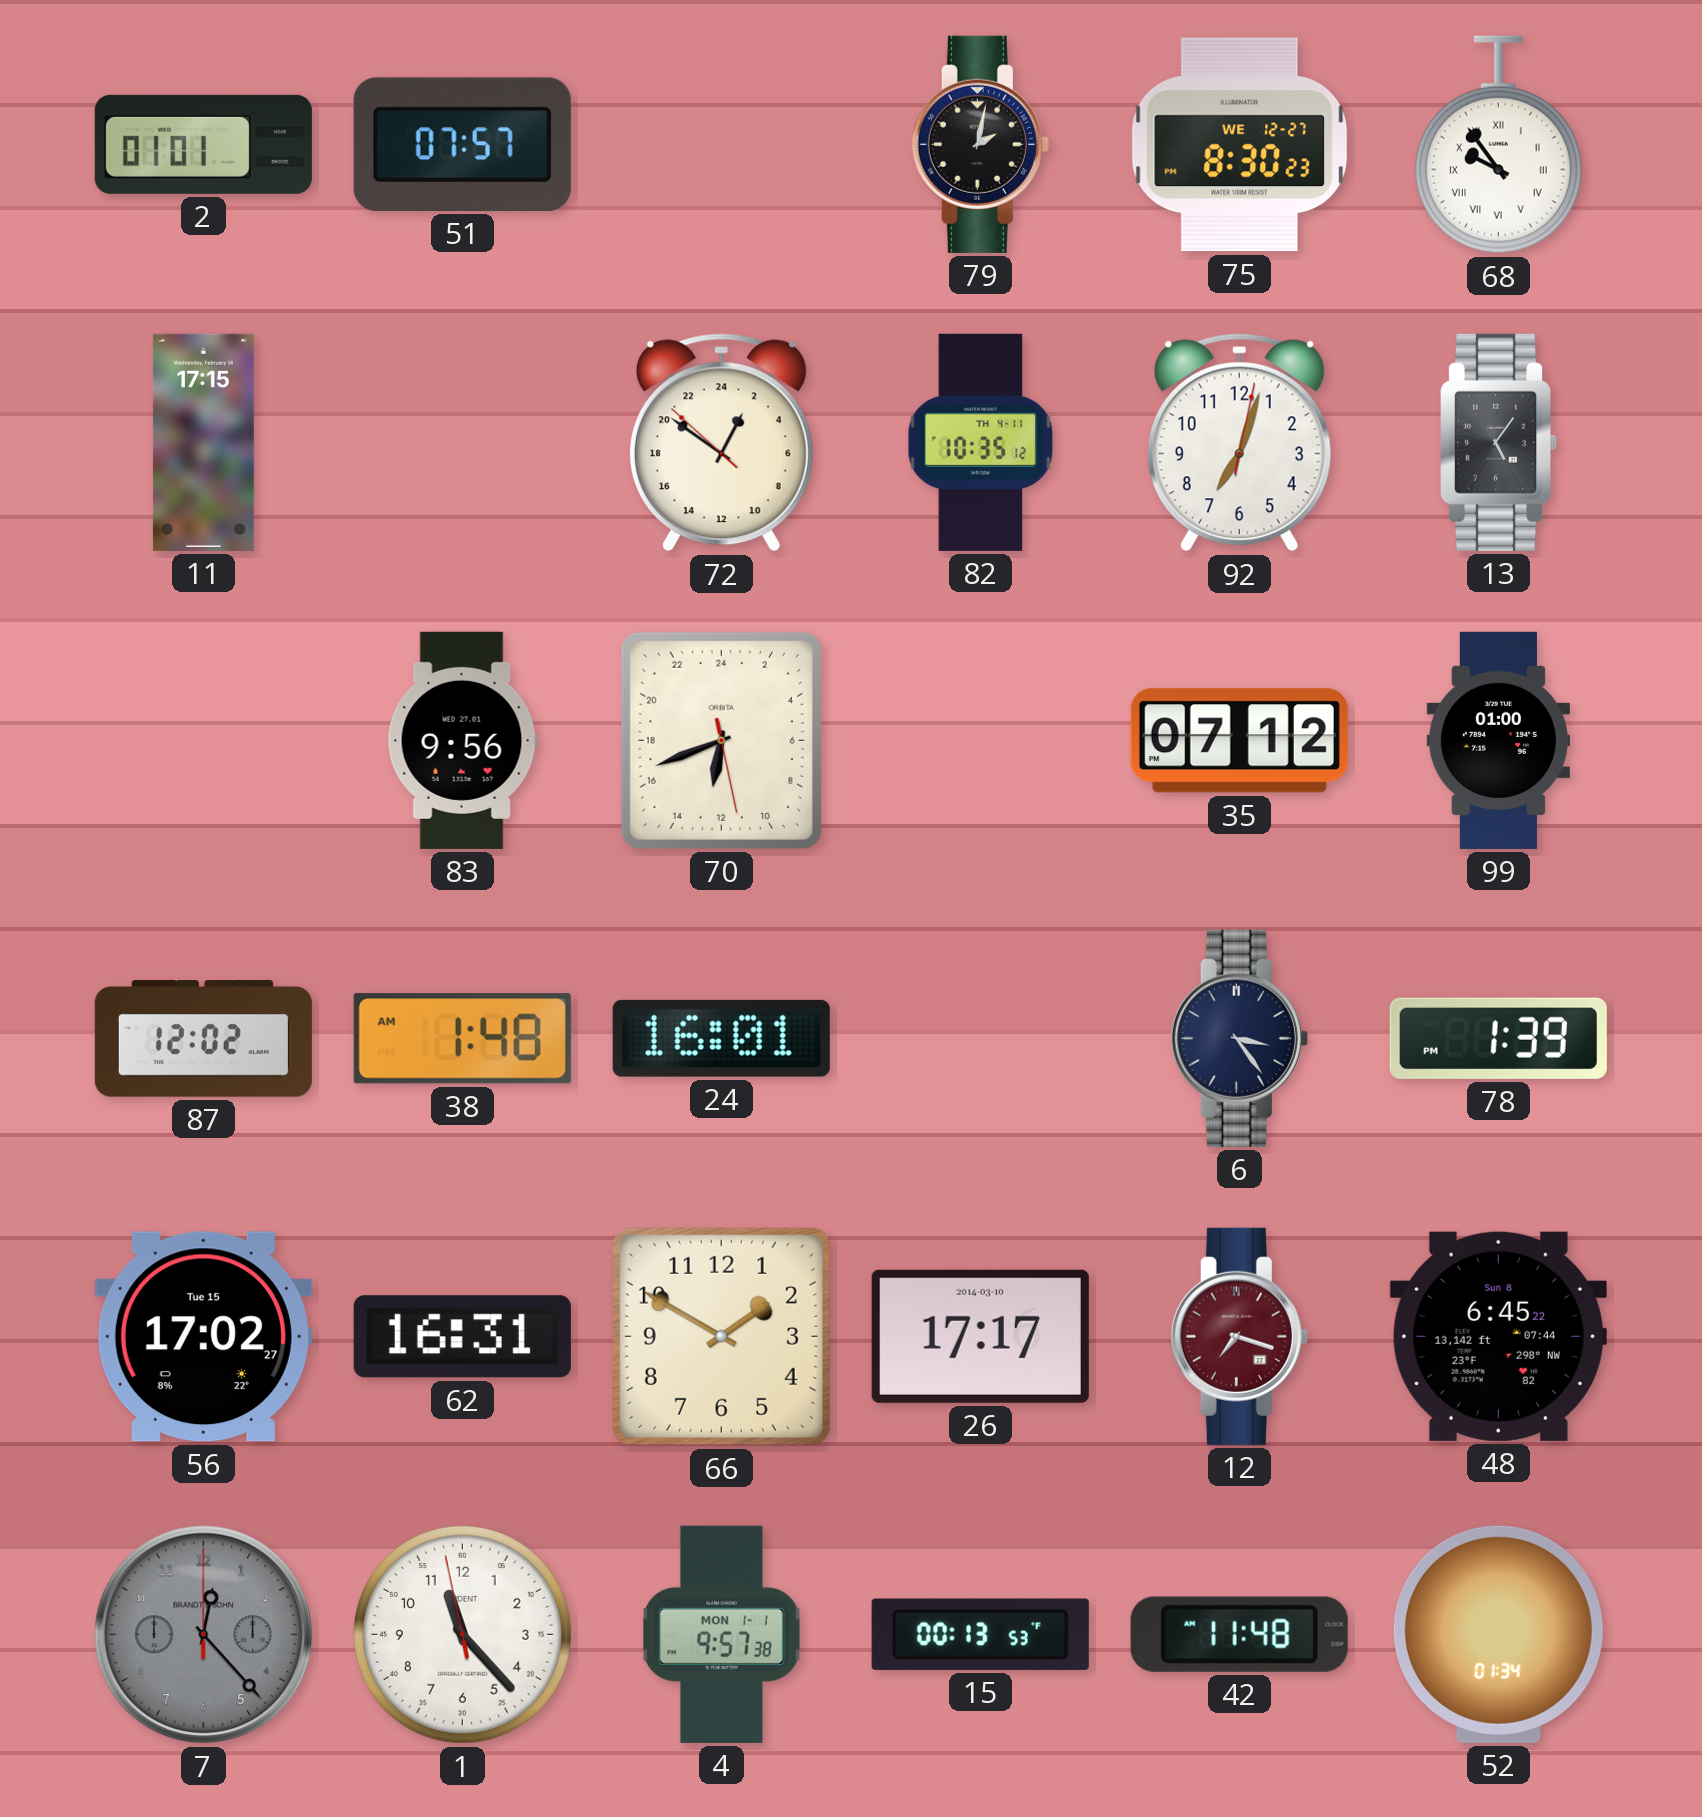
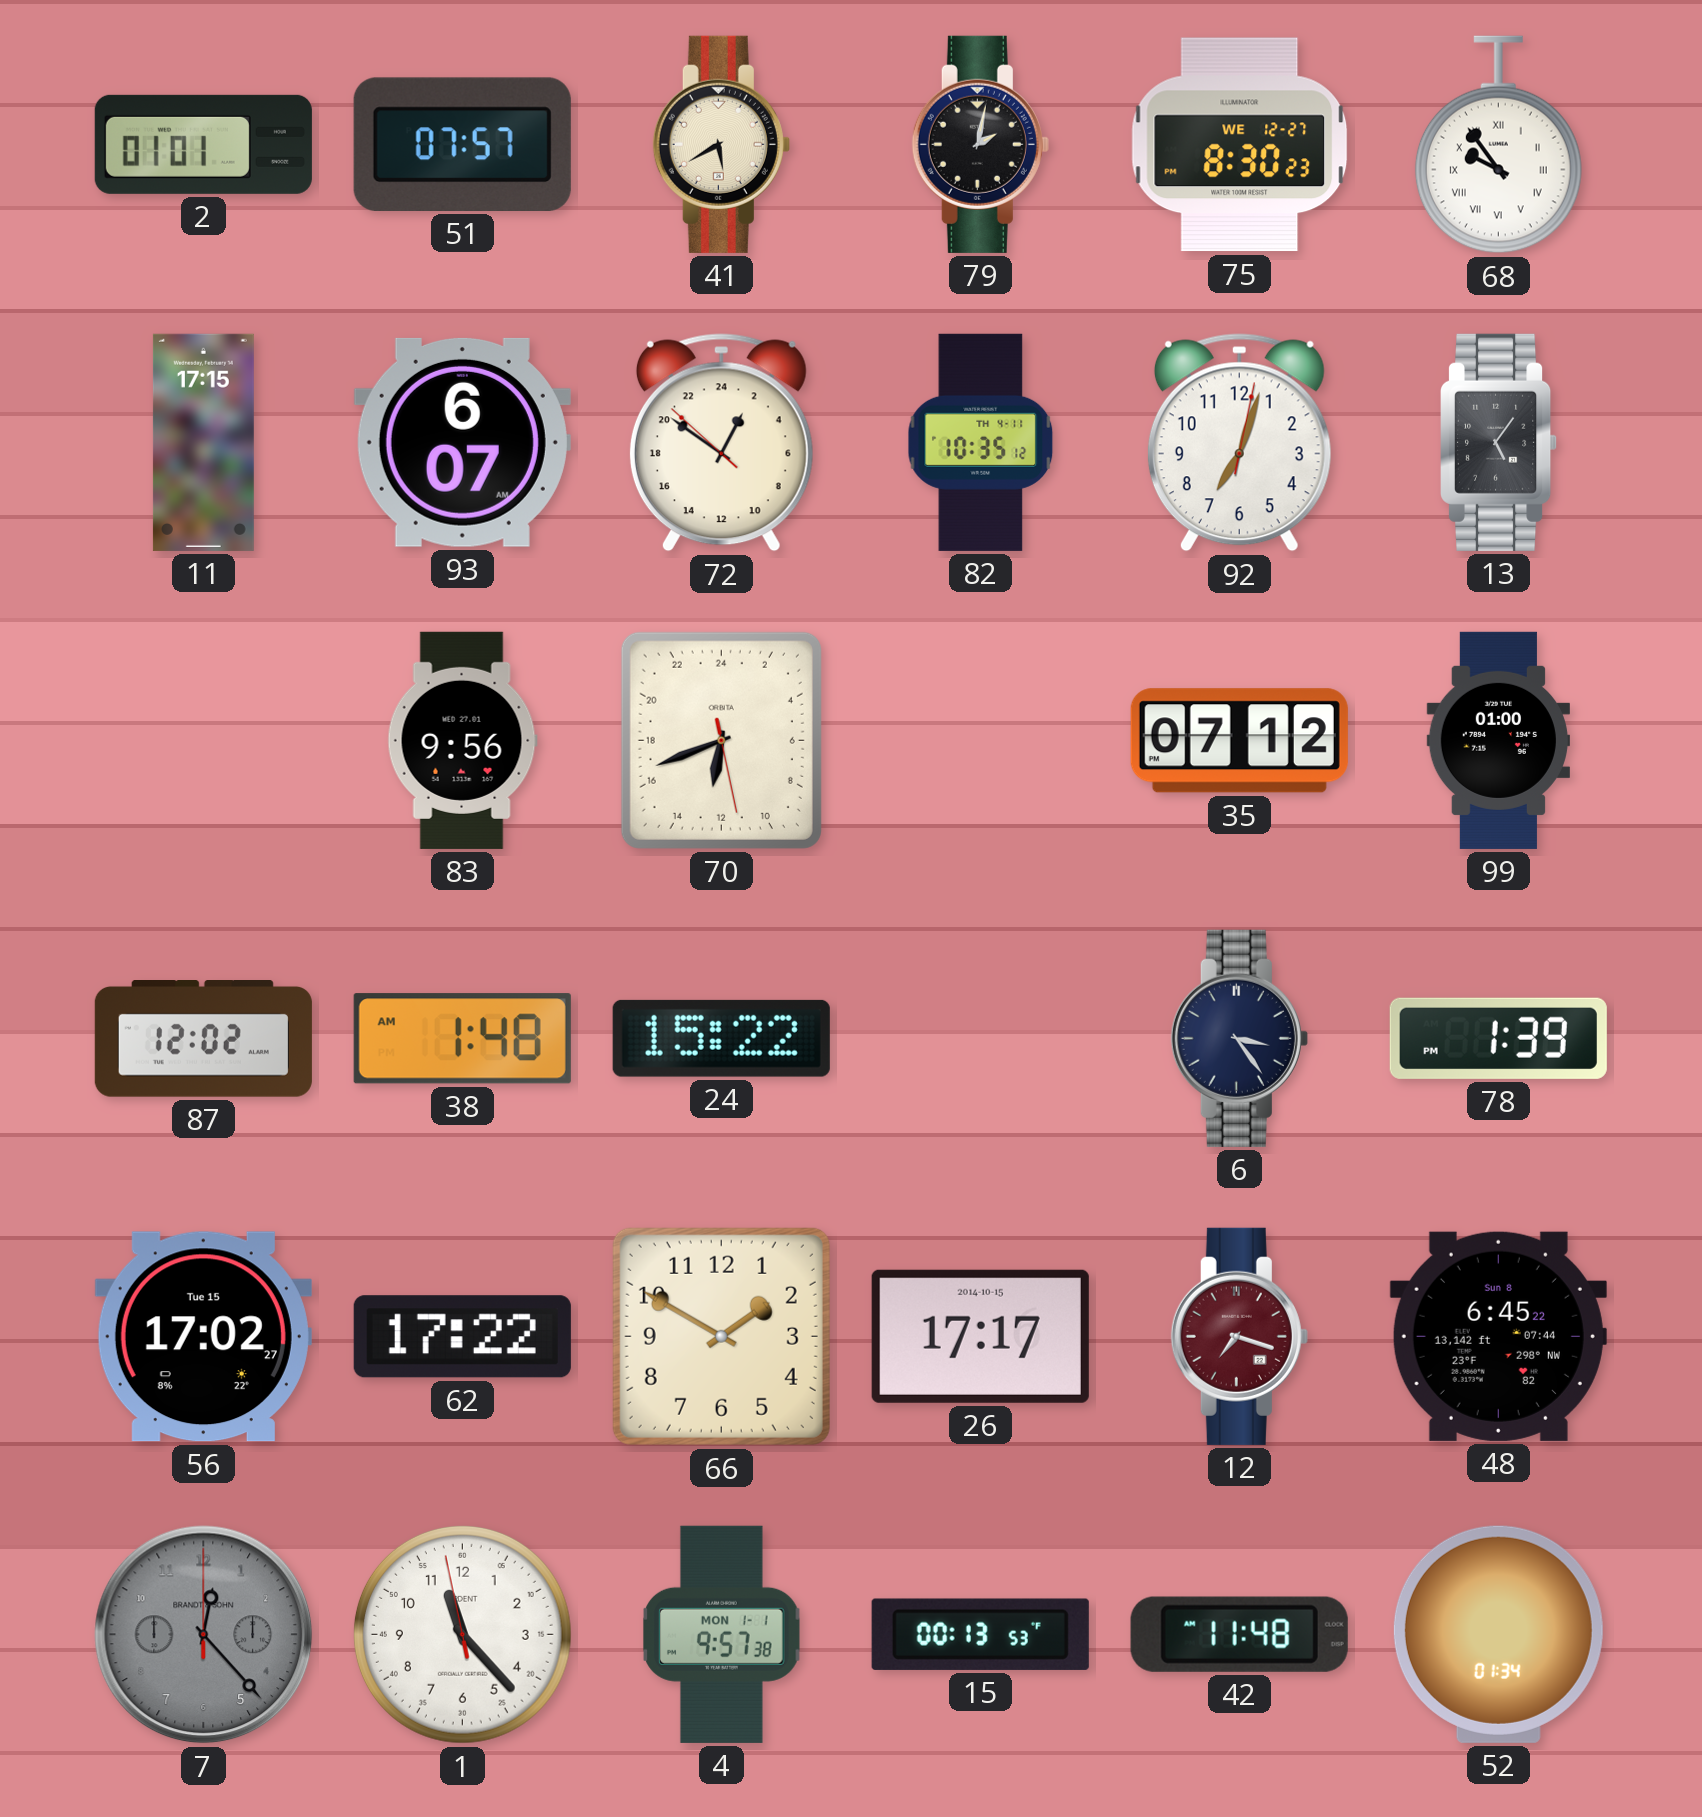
41: none -> 5:40
93: none -> 6:07
24: 16:01 -> 15:22
62: 16:31 -> 17:22
26 date: 2014-03-10 -> 2014-10-15
